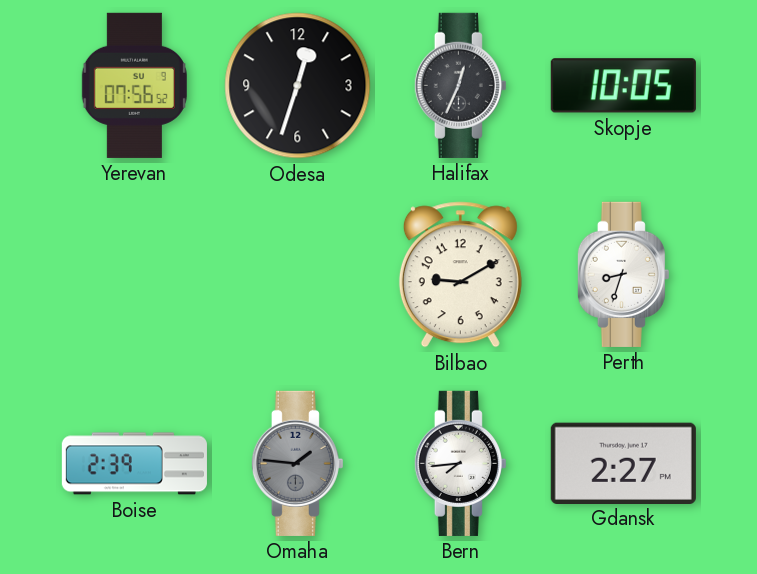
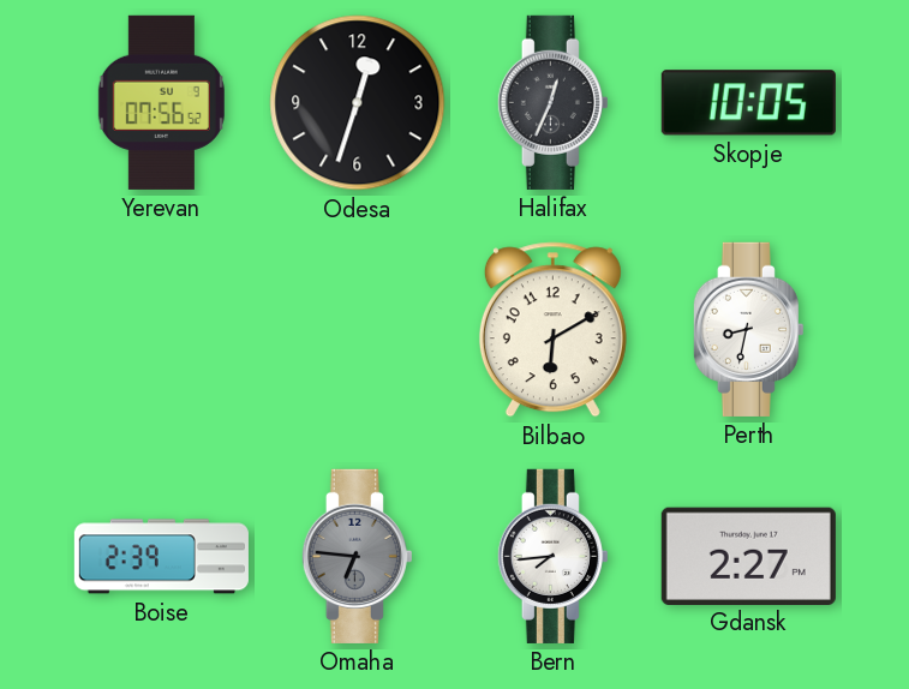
Bilbao: 9:10 -> 6:10
Perth: 8:33 -> 8:32
Omaha: 1:46 -> 6:46
